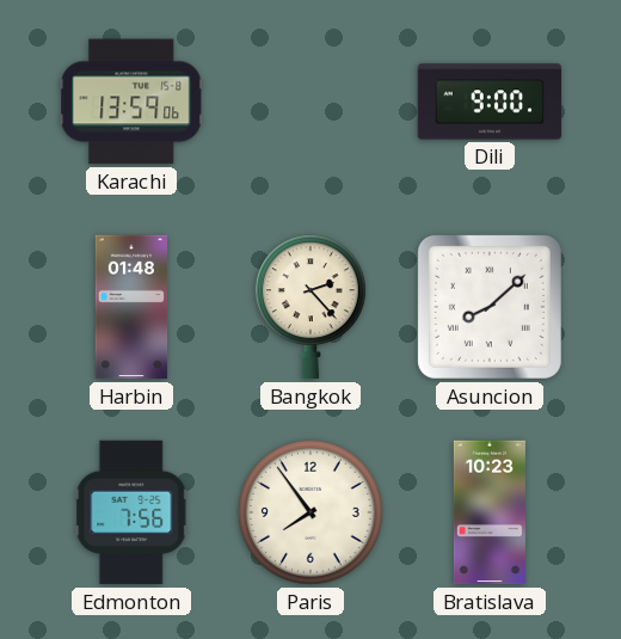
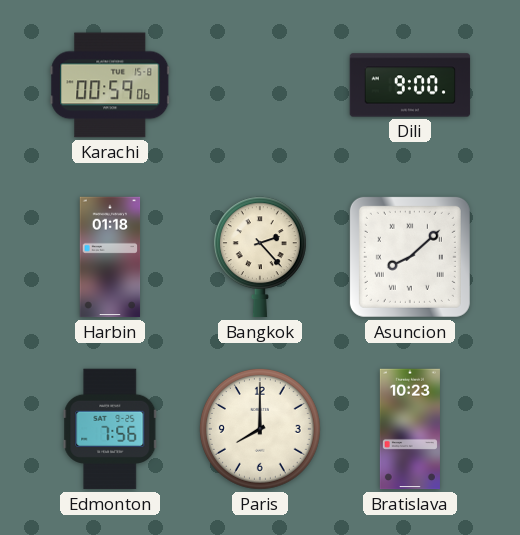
Karachi: 13:59 -> 00:59
Harbin: 01:48 -> 01:18
Paris: 7:54 -> 8:00
